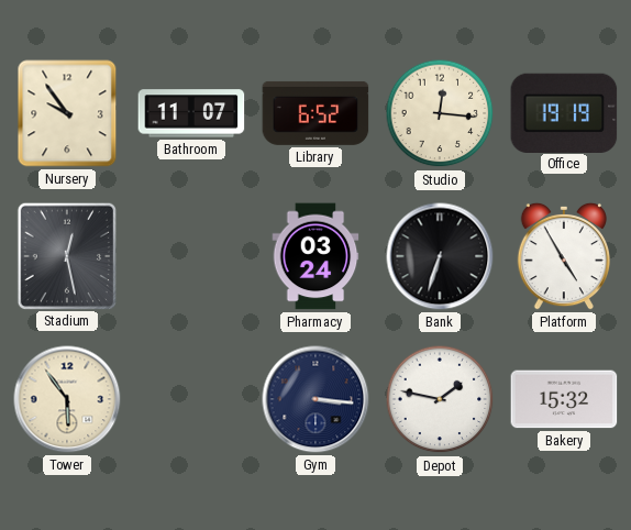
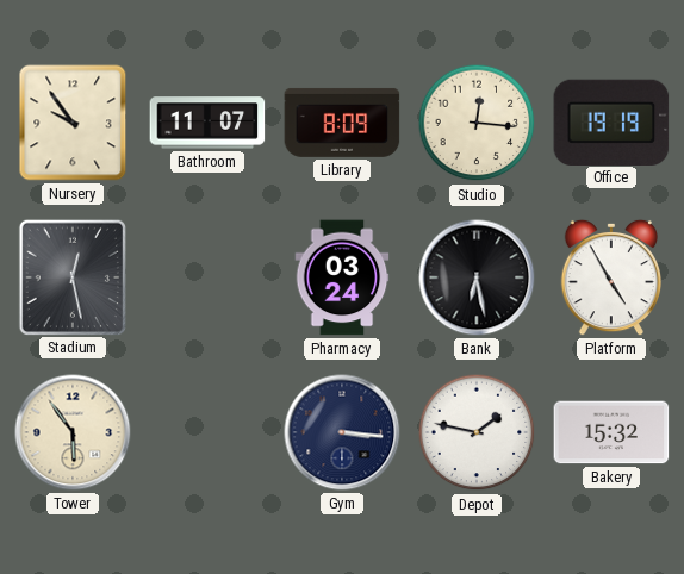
Library: 6:52 -> 8:09
Bank: 6:33 -> 6:28
